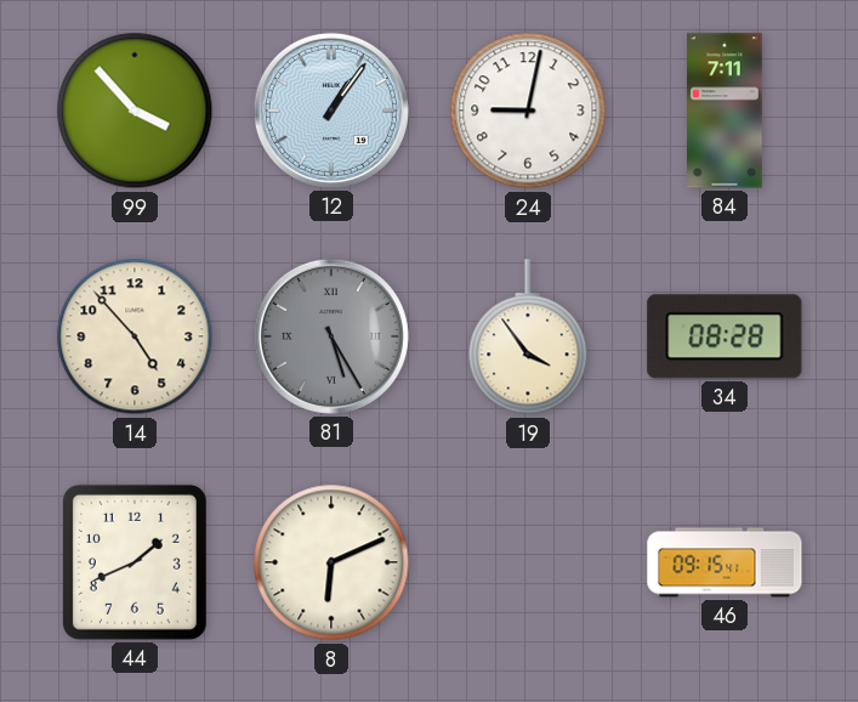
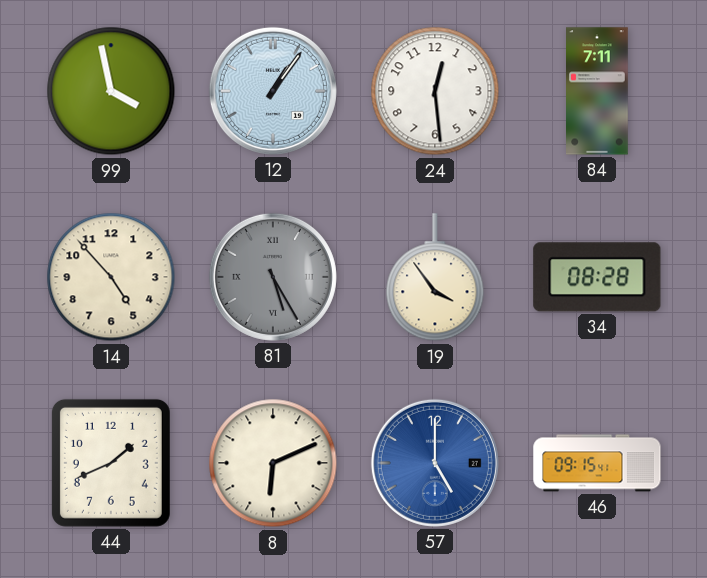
99: 3:53 -> 3:58
24: 9:02 -> 12:29
57: none -> 5:00
